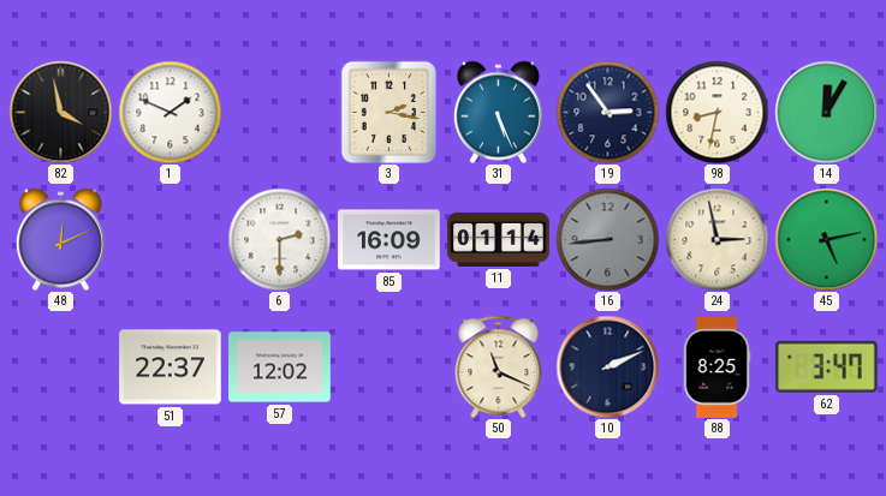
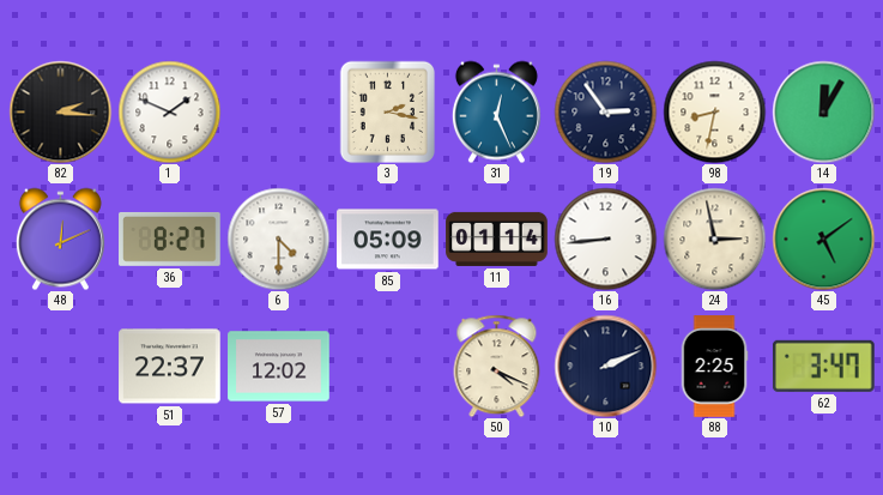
82: 3:58 -> 2:16
31: 5:26 -> 12:26
36: none -> 8:27
6: 2:30 -> 4:30
85: 16:09 -> 05:09
16 dial: grey -> white
45: 5:13 -> 5:09
50: 11:19 -> 4:19
88: 8:25 -> 2:25
